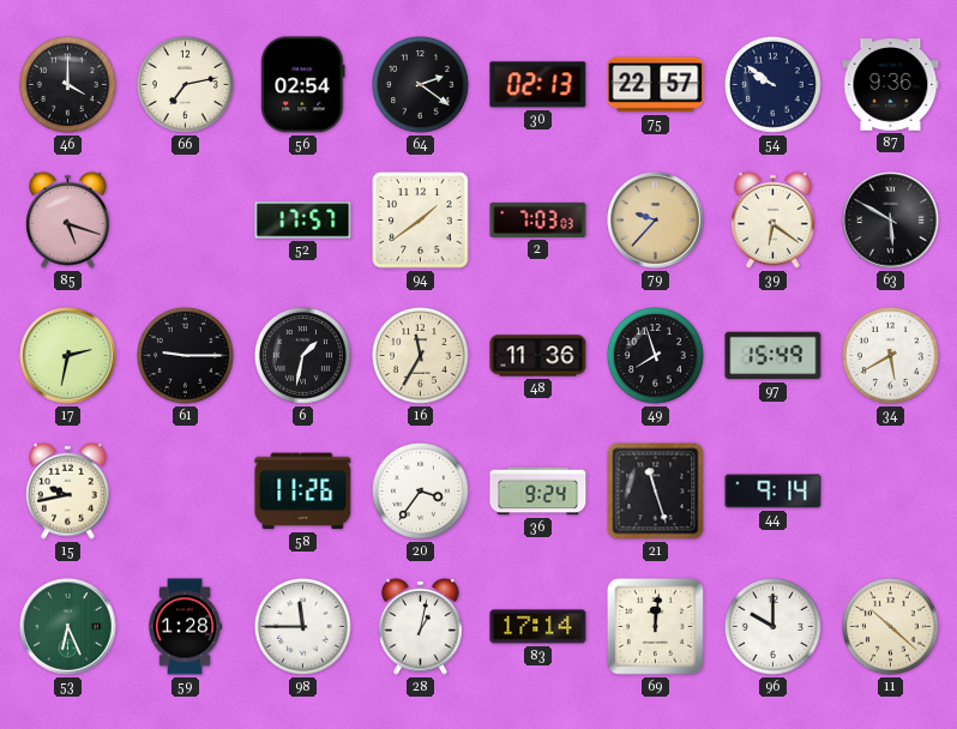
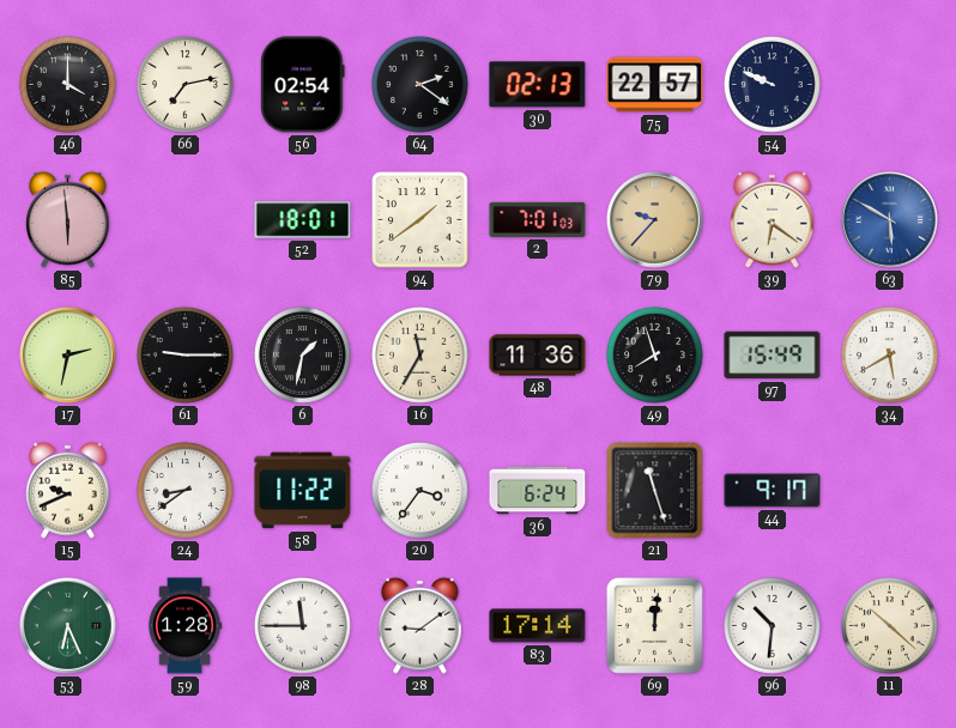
54: 9:51 -> 9:49
87: 9:36 -> none
85: 5:18 -> 5:59
52: 17:57 -> 18:01
2: 7:03 -> 7:01
63 dial: black -> blue
15: 9:43 -> 9:41
24: none -> 8:39
58: 11:26 -> 11:22
36: 9:24 -> 6:24
44: 9:14 -> 9:17
28: 1:02 -> 9:09
96: 10:00 -> 10:31
